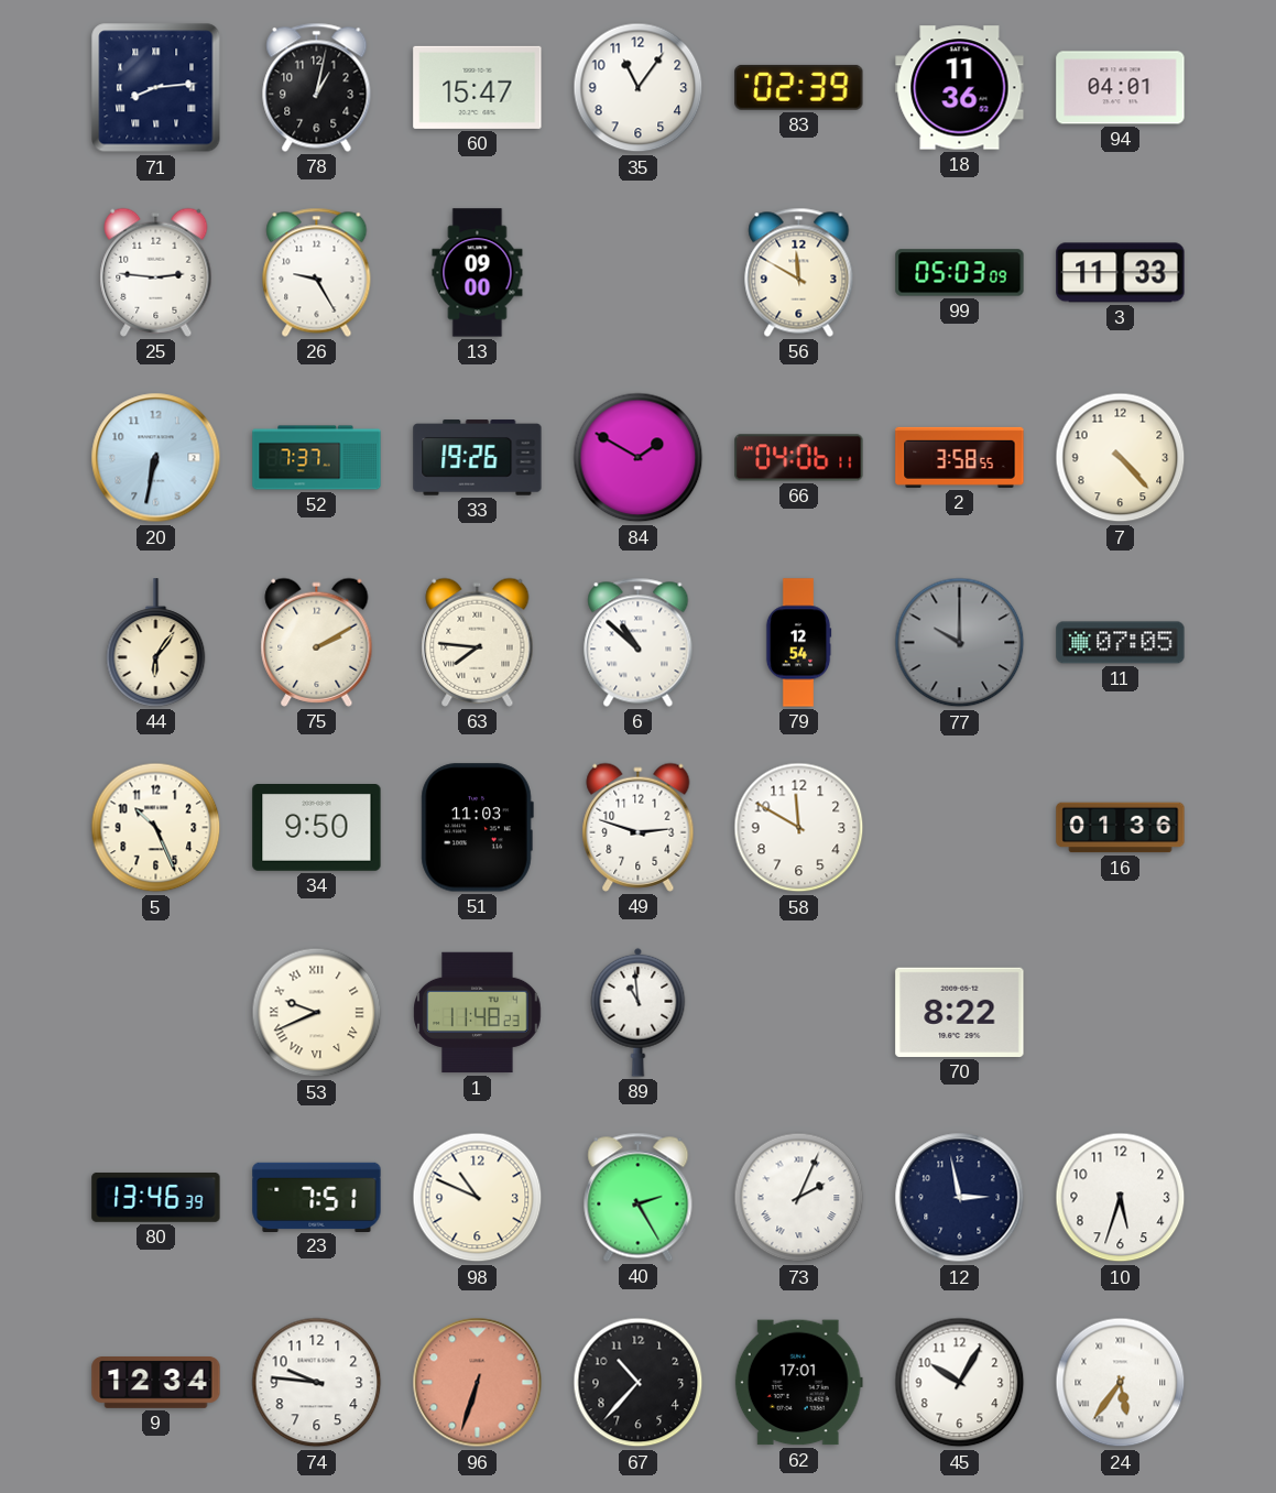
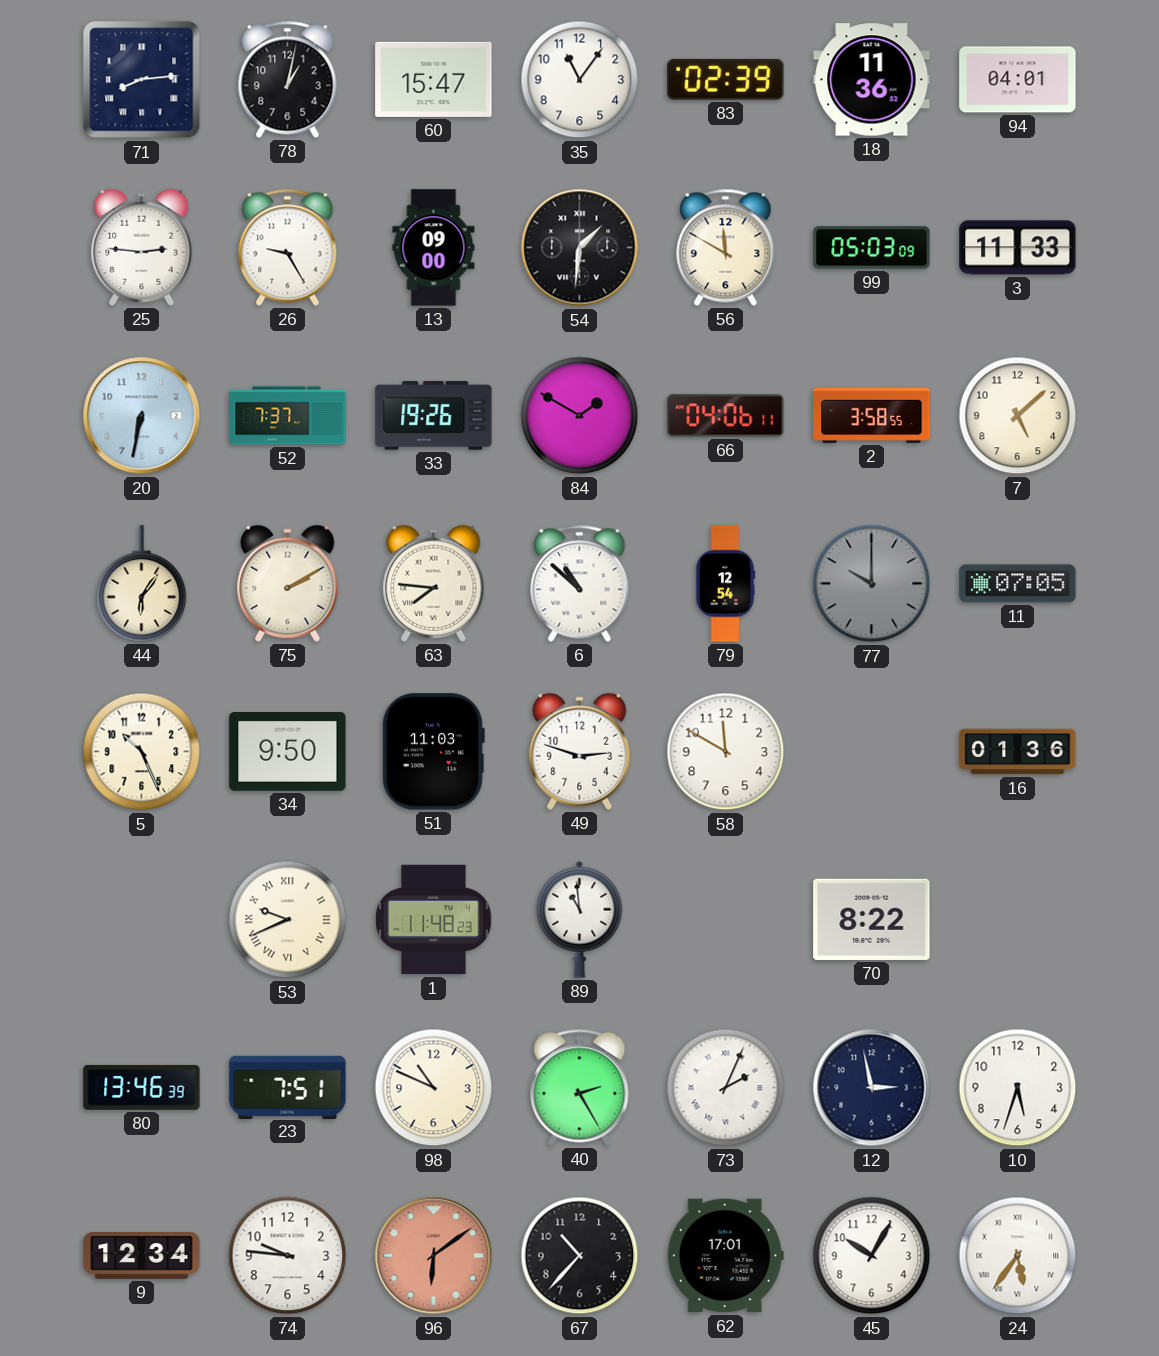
54: none -> 1:31
7: 4:23 -> 5:08
96: 6:33 -> 6:09
